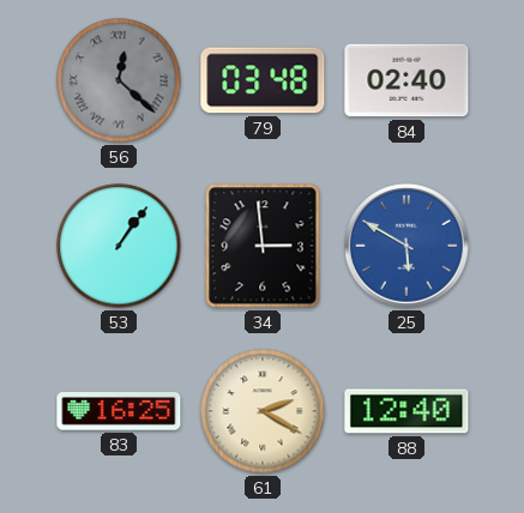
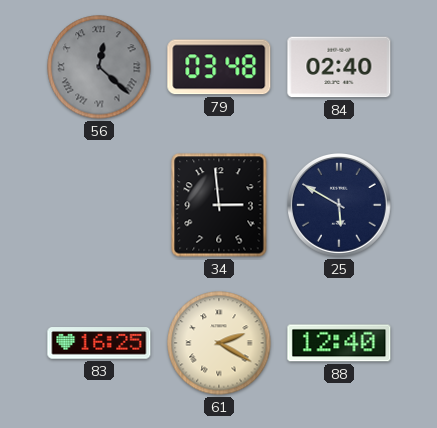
53: 1:06 -> none
25 dial: blue -> navy
